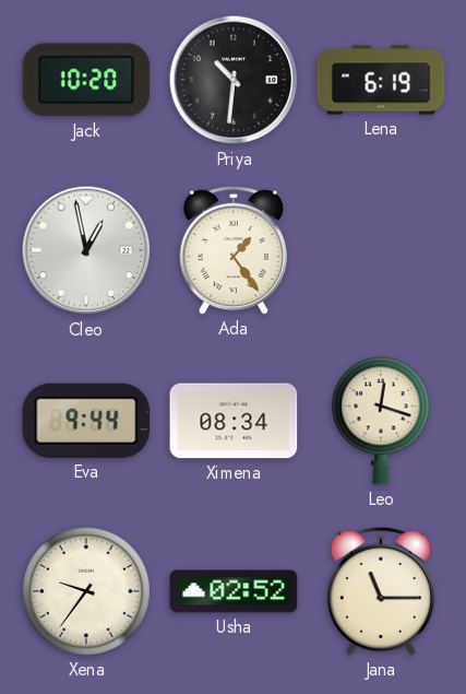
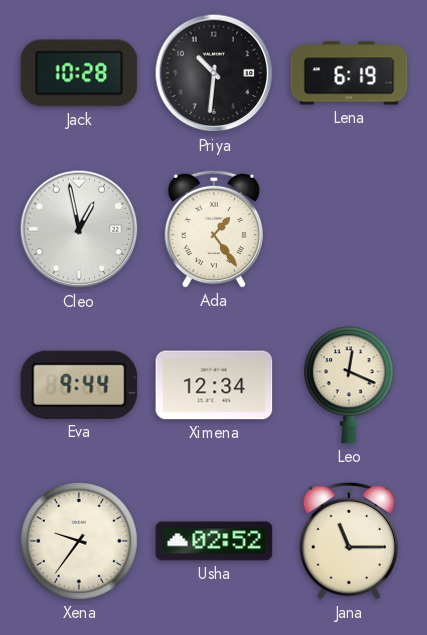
Jack: 10:20 -> 10:28
Ximena: 08:34 -> 12:34
Leo: 12:18 -> 12:19
